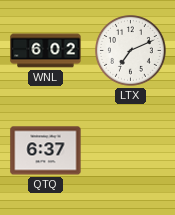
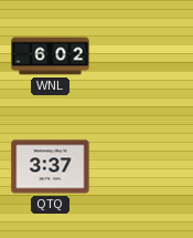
LTX: 7:11 -> none
QTQ: 6:37 -> 3:37
